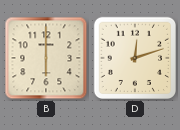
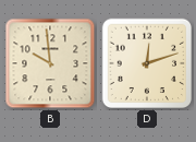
B: 6:00 -> 9:59
